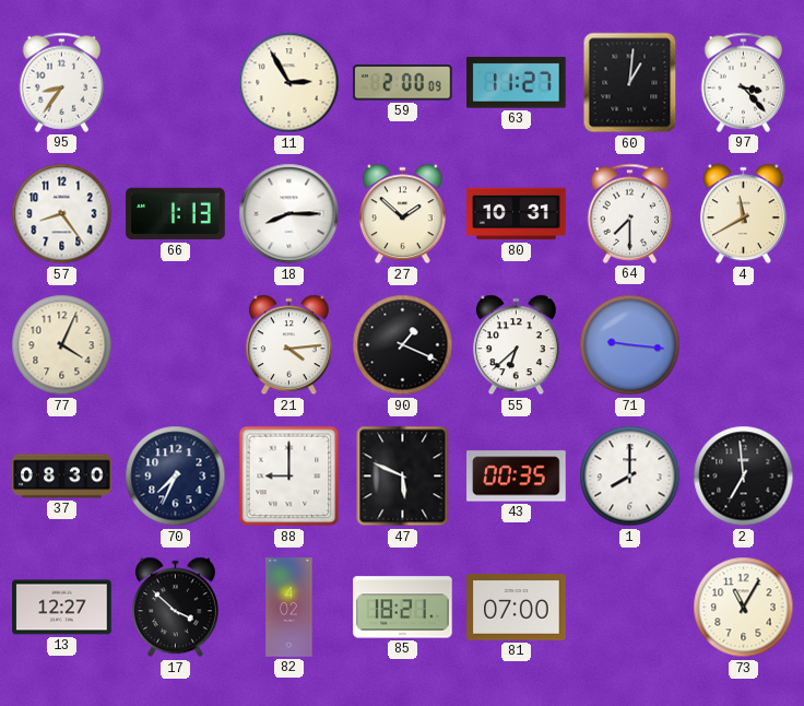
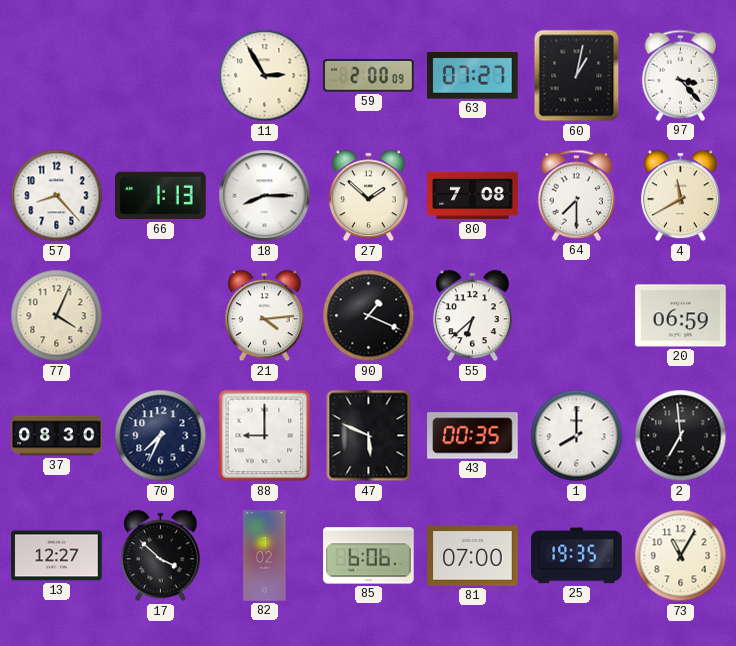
95: 8:36 -> none
63: 11:27 -> 07:27
60: 1:01 -> 1:02
57: 8:24 -> 8:23
80: 10:31 -> 7:08
71: 9:16 -> none
20: none -> 06:59
82: 4:02 -> 1:02
85: 18:21 -> 6:06
25: none -> 19:35
